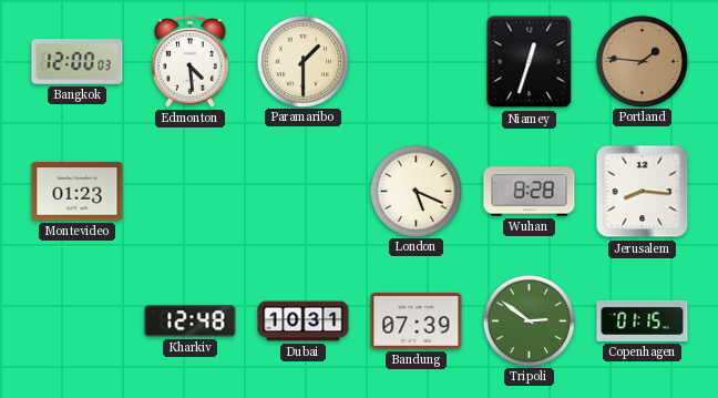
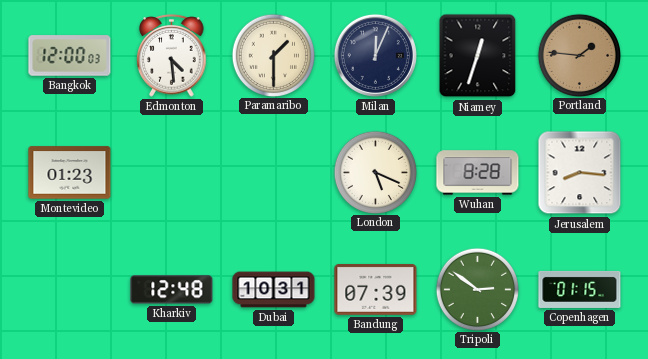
Milan: none -> 12:04
